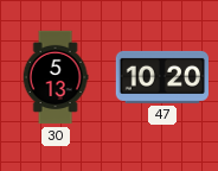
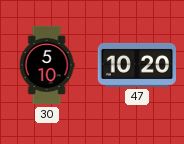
30: 5:13 -> 5:10
